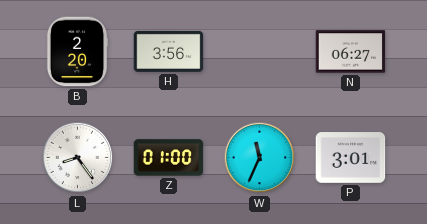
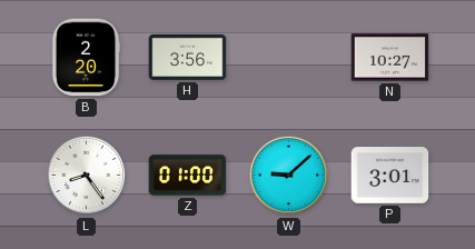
N: 06:27 -> 10:27
W: 11:34 -> 9:08
